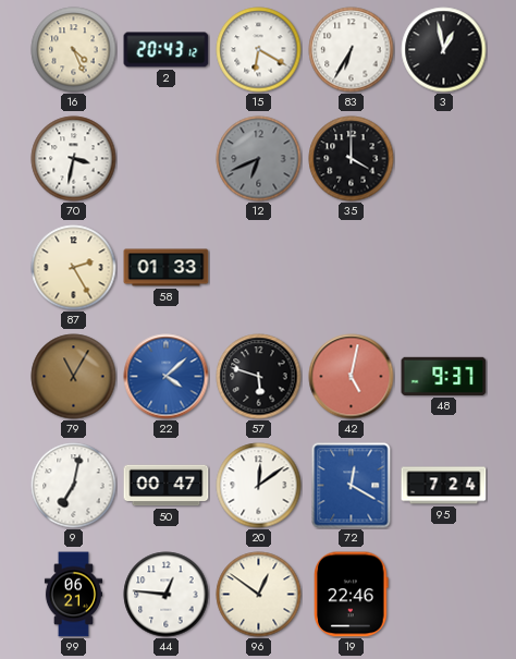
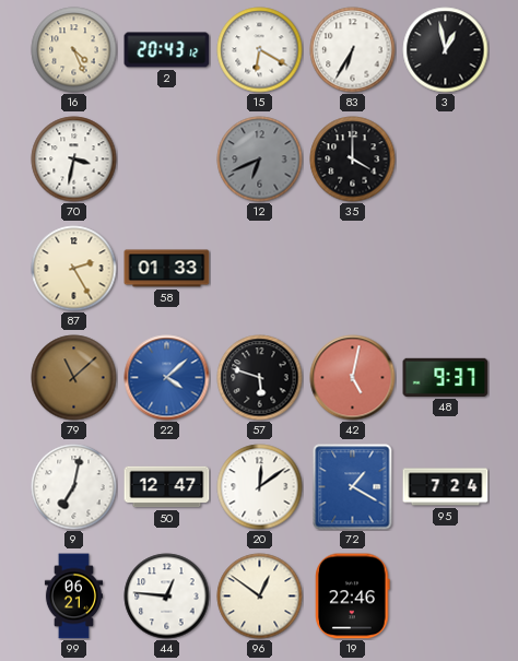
79: 11:05 -> 11:08
50: 00:47 -> 12:47
72: 12:20 -> 1:20
